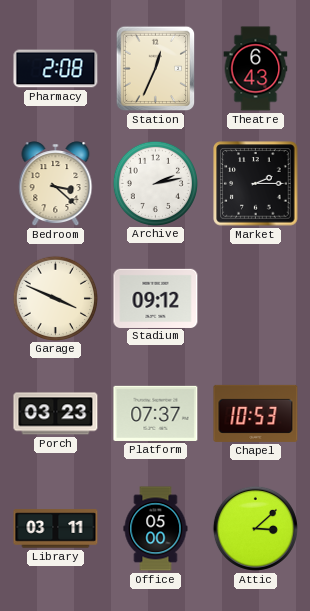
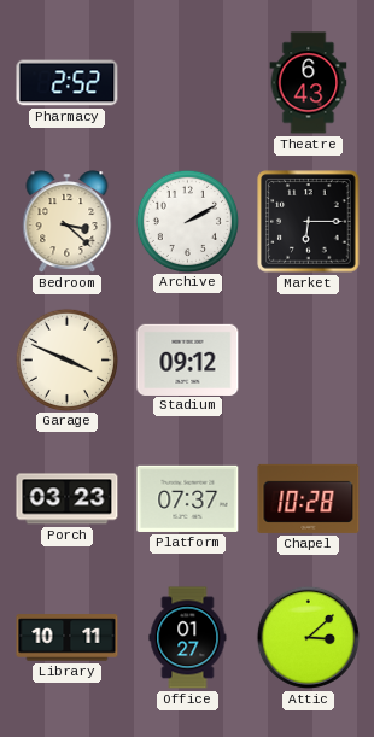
Pharmacy: 2:08 -> 2:52
Station: 12:34 -> none
Archive: 2:13 -> 2:10
Market: 2:15 -> 6:15
Chapel: 10:53 -> 10:28
Library: 03:11 -> 10:11
Office: 05:00 -> 01:27
